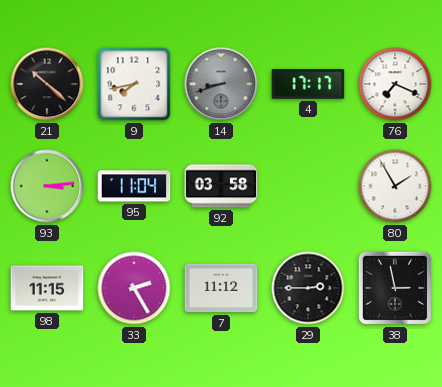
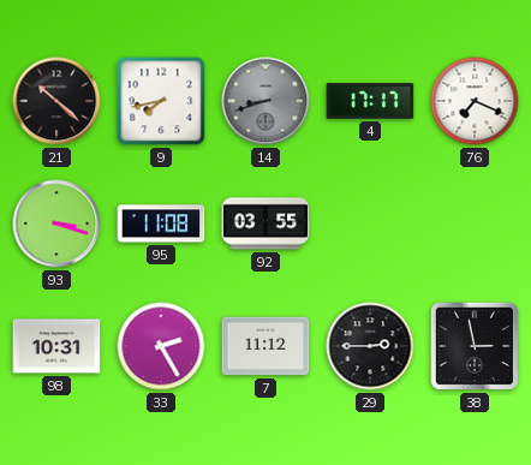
93: 3:14 -> 3:18
95: 11:04 -> 11:08
92: 03:58 -> 03:55
80: 1:55 -> none
98: 11:15 -> 10:31
